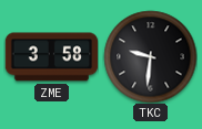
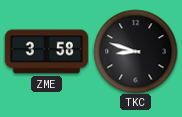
TKC: 9:31 -> 8:48
